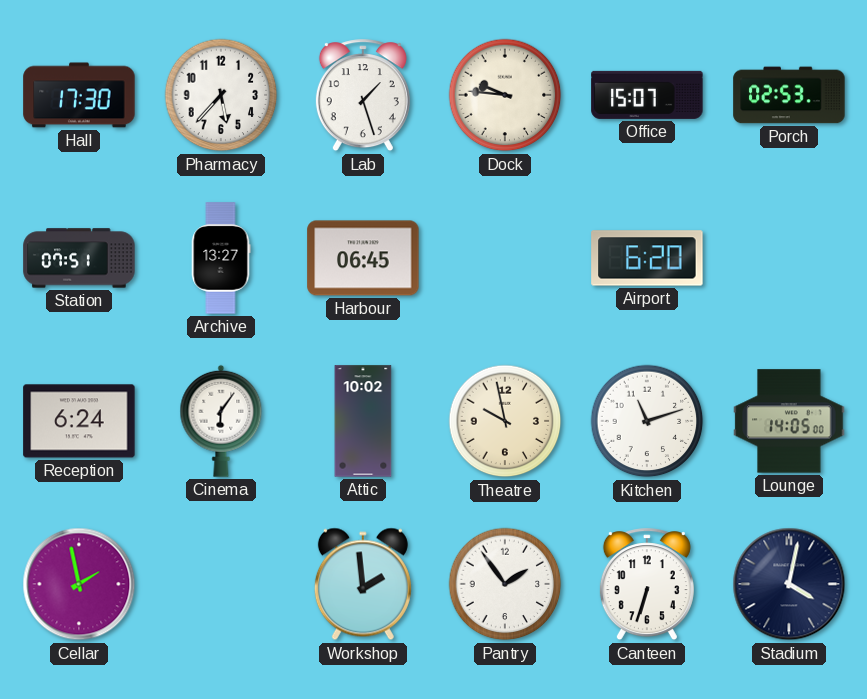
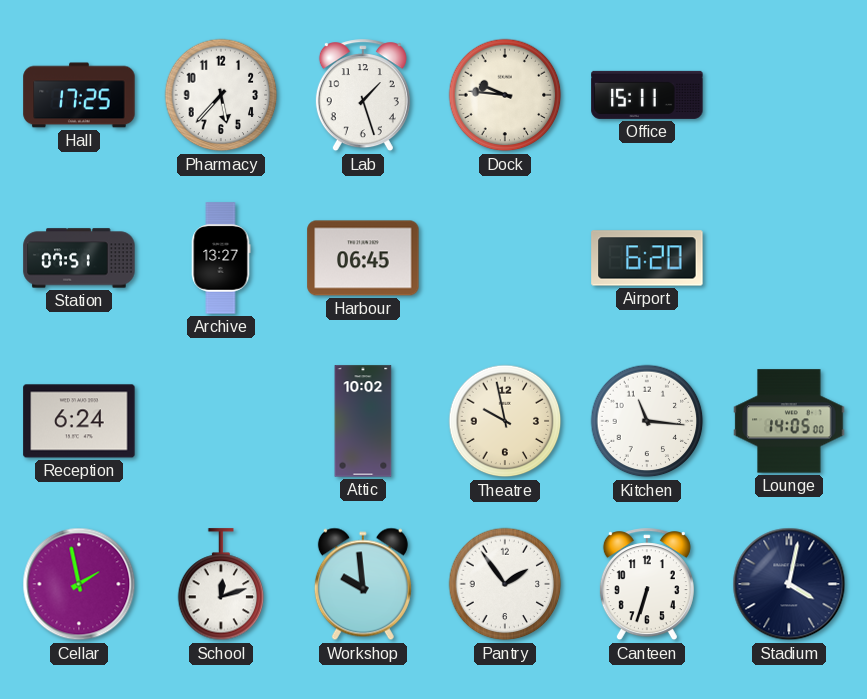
Hall: 17:30 -> 17:25
Office: 15:07 -> 15:11
Porch: 02:53 -> none
Cinema: 6:06 -> none
Kitchen: 11:12 -> 11:16
School: none -> 12:12
Workshop: 1:59 -> 9:59
